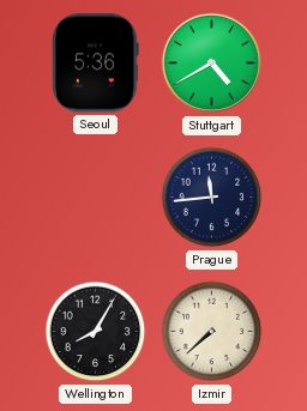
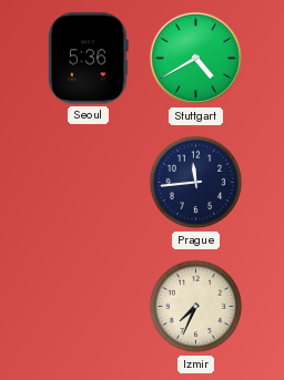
Wellington: 8:05 -> none
Izmir: 7:38 -> 7:34
